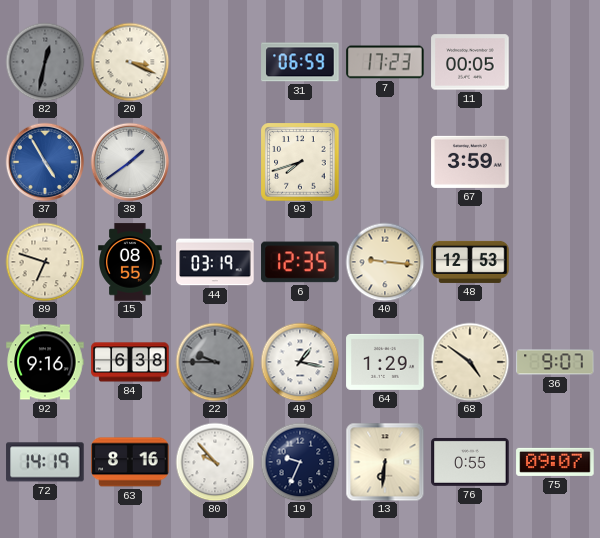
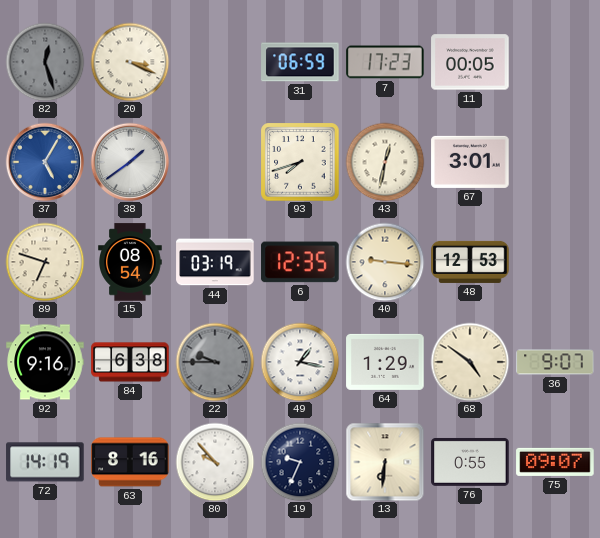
82: 12:32 -> 12:27
37: 4:55 -> 5:05
43: none -> 12:32
67: 3:59 -> 3:01
15: 08:55 -> 08:54
